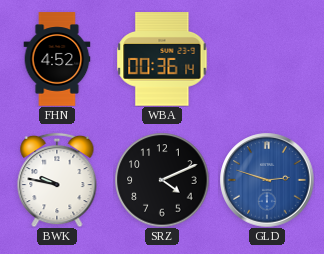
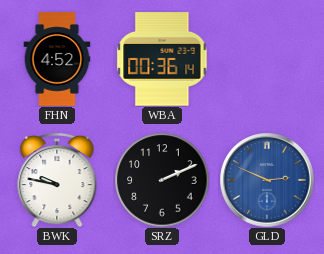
SRZ: 4:11 -> 2:11
GLD: 2:48 -> 2:49
